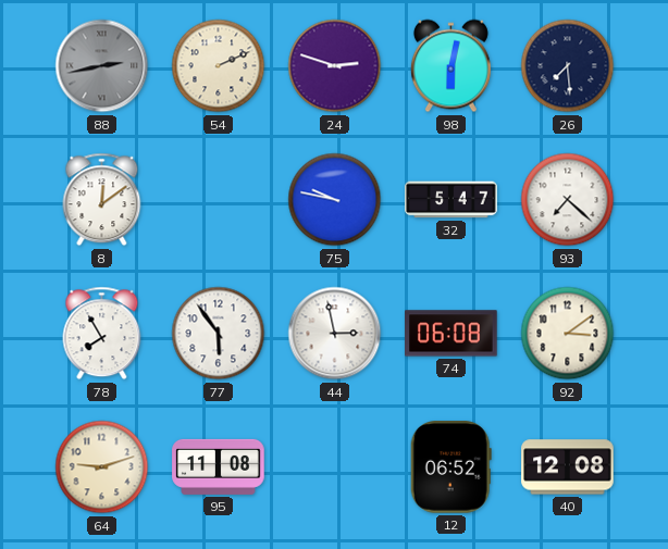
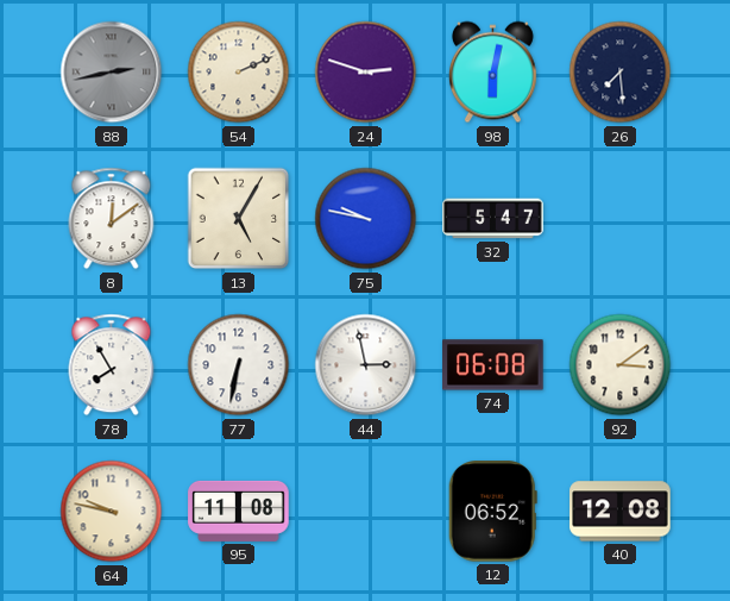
13: none -> 5:05
93: 7:22 -> none
77: 5:54 -> 6:32
64: 9:12 -> 9:47
